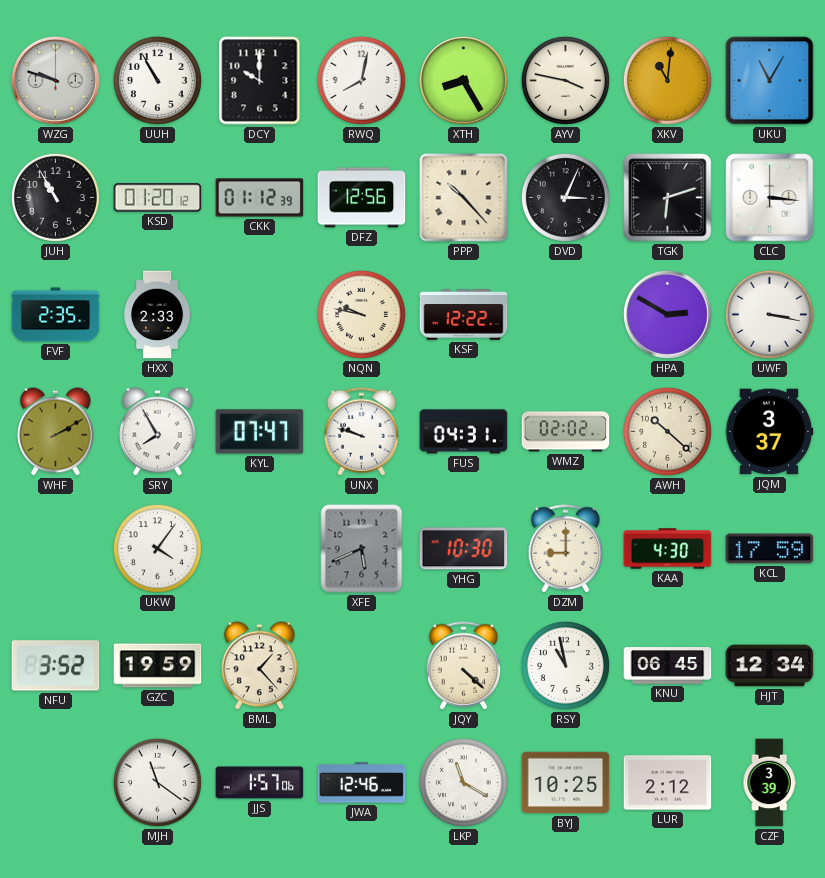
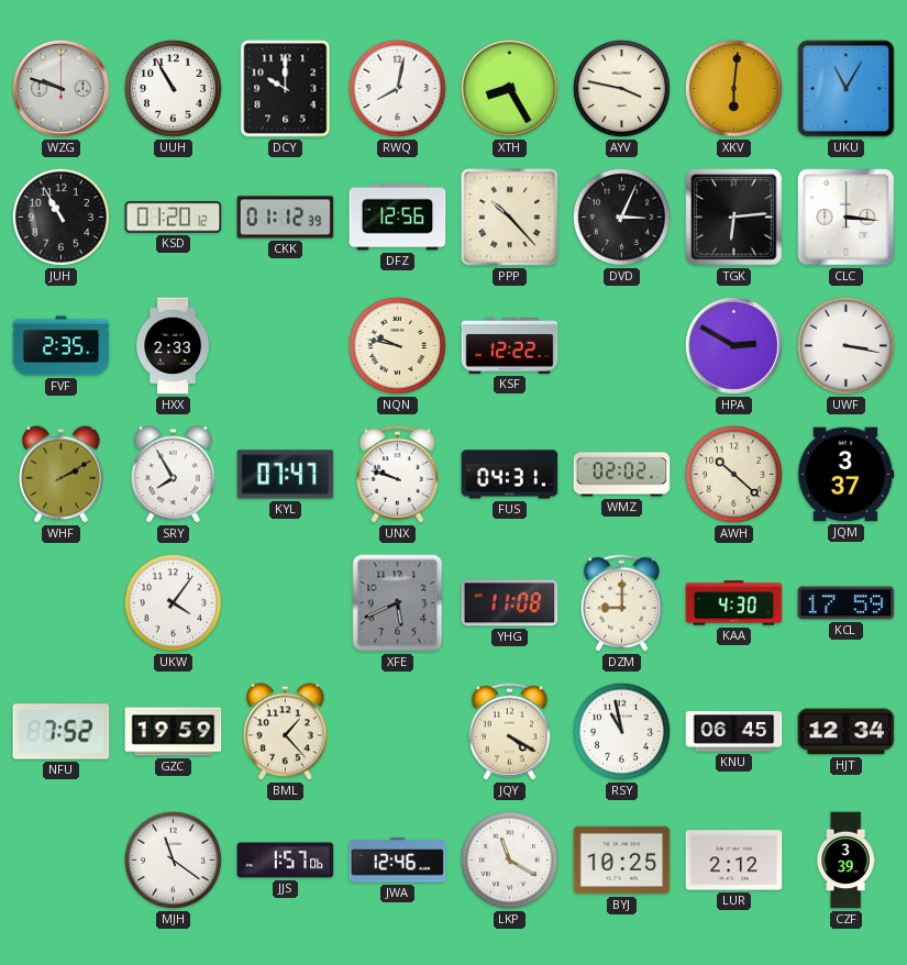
XKV: 11:01 -> 6:01
TGK: 6:12 -> 6:14
YHG: 10:30 -> 11:08
NFU: 3:52 -> 7:52
JQY: 4:22 -> 4:20
